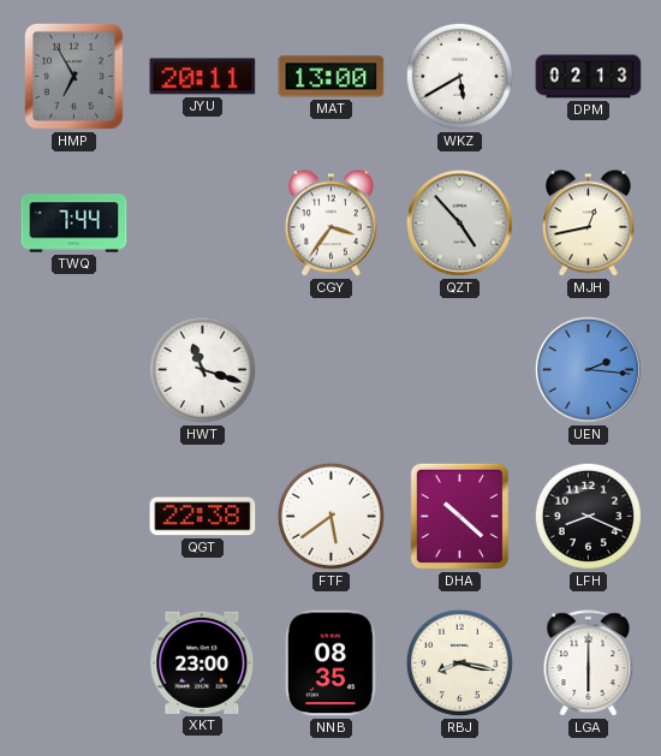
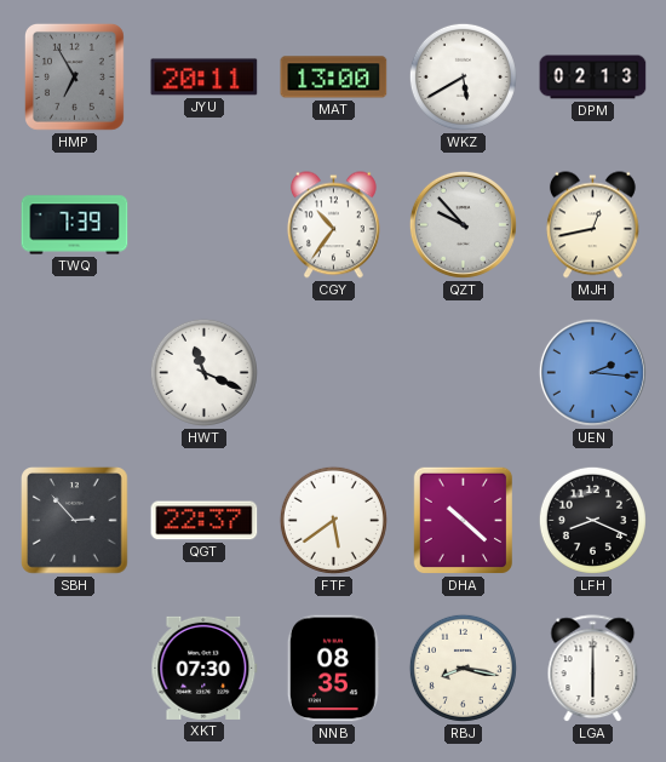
TWQ: 7:44 -> 7:39
CGY: 3:36 -> 10:36
QZT: 4:53 -> 9:53
HWT: 11:18 -> 11:19
SBH: none -> 2:53
QGT: 22:38 -> 22:37
XKT: 23:00 -> 07:30
